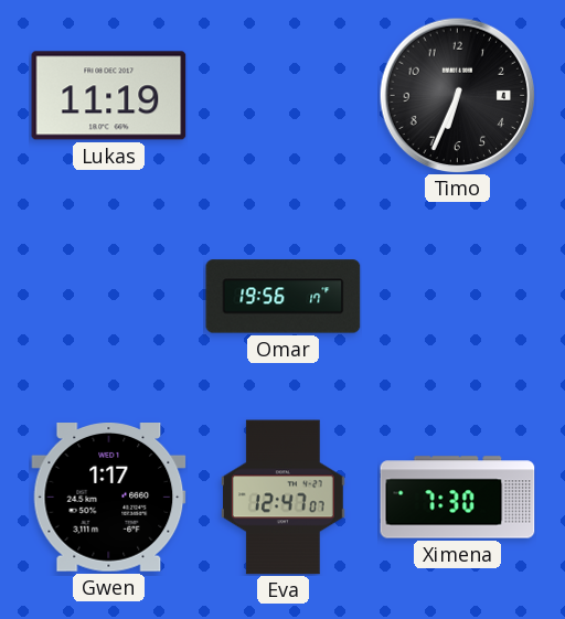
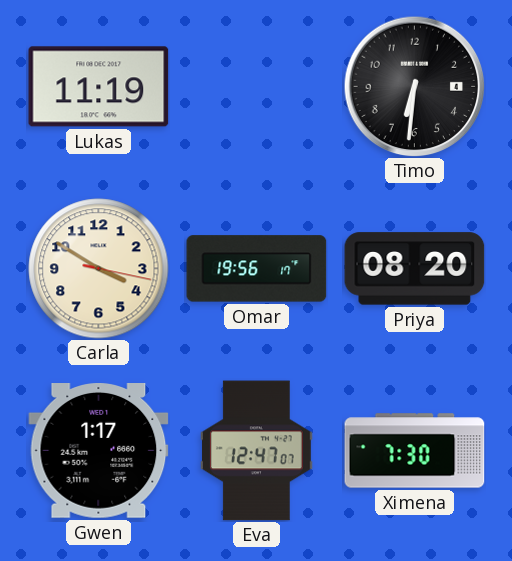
Timo: 6:34 -> 6:31
Carla: none -> 3:50
Priya: none -> 08:20
